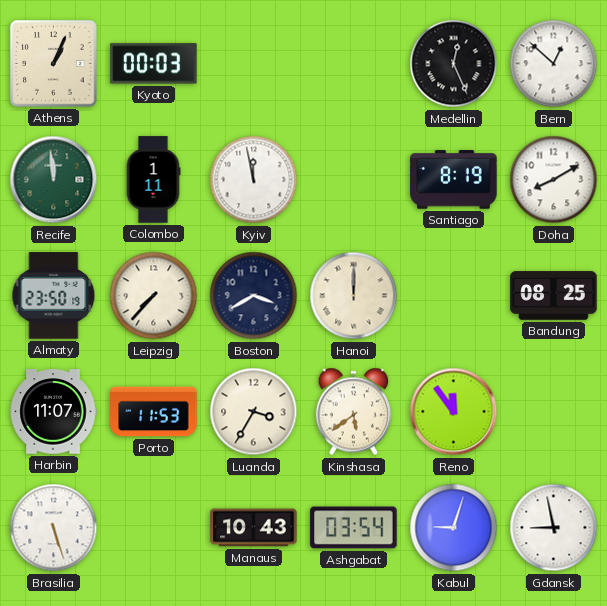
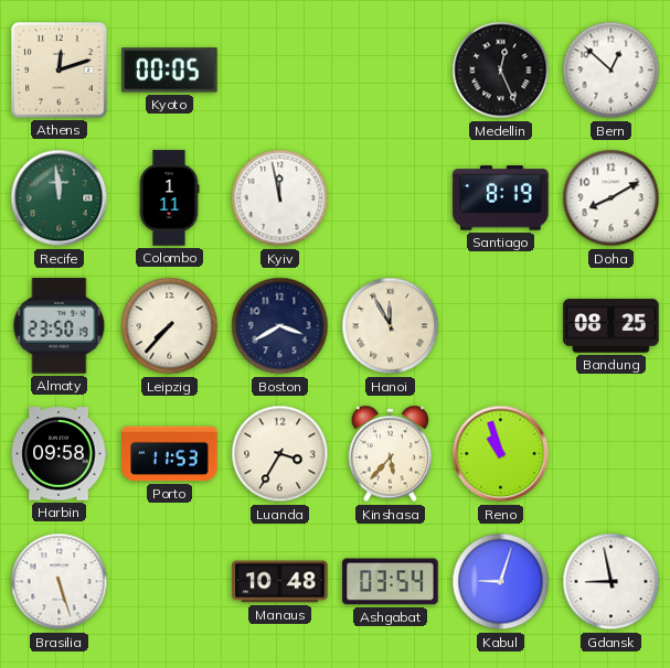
Athens: 1:04 -> 12:12
Kyoto: 00:03 -> 00:05
Hanoi: 12:00 -> 11:55
Harbin: 11:07 -> 09:58
Kinshasa: 5:39 -> 5:37
Reno: 11:54 -> 10:57
Manaus: 10:43 -> 10:48
